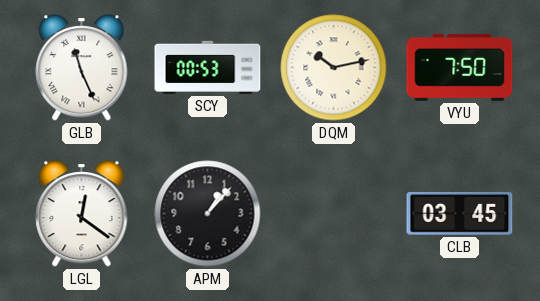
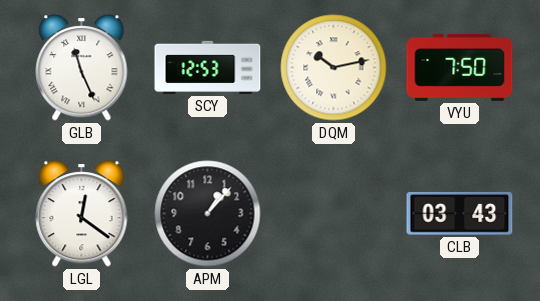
SCY: 00:53 -> 12:53
CLB: 03:45 -> 03:43
